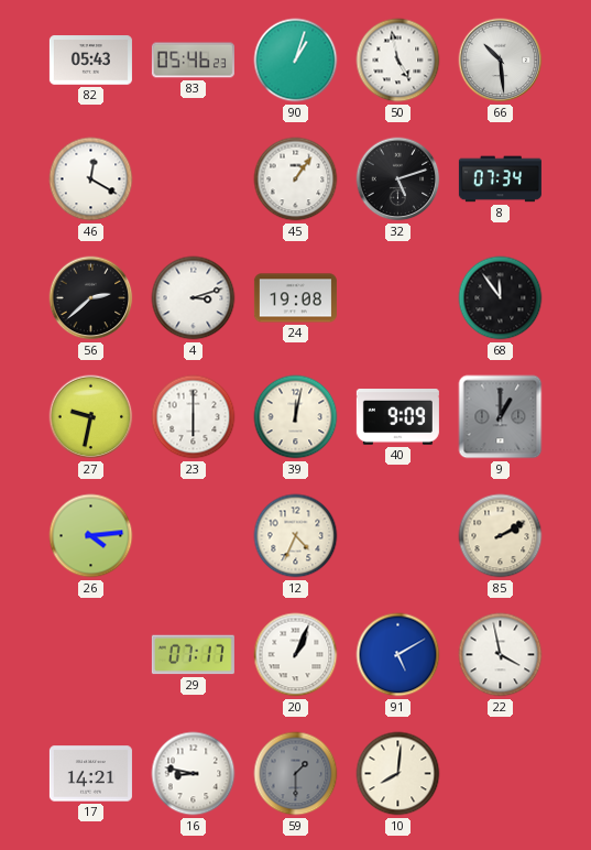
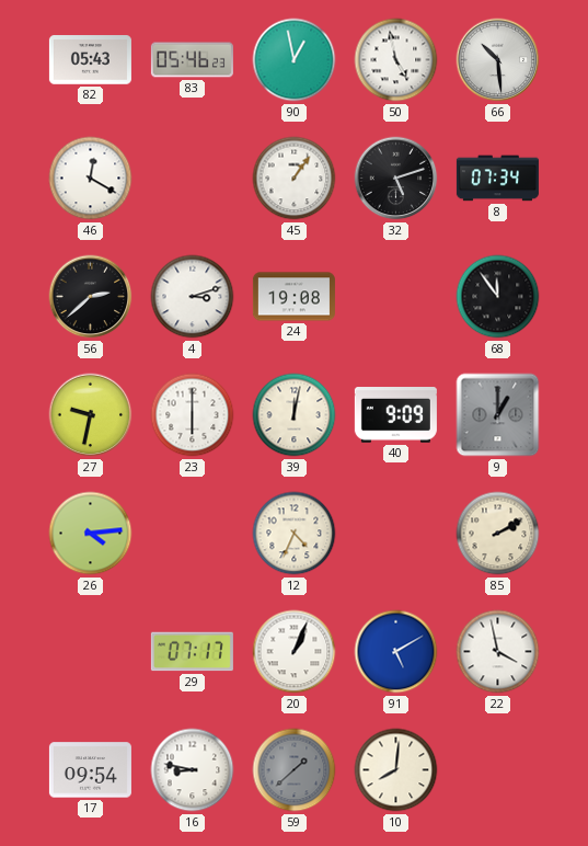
90: 1:03 -> 12:58
17: 14:21 -> 09:54
59: 1:30 -> 1:38
